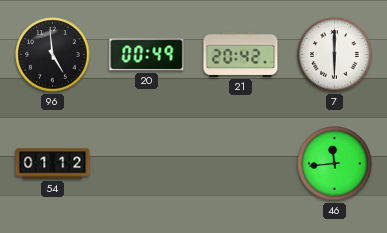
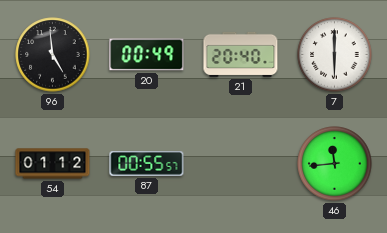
21: 20:42 -> 20:40
87: none -> 00:55
